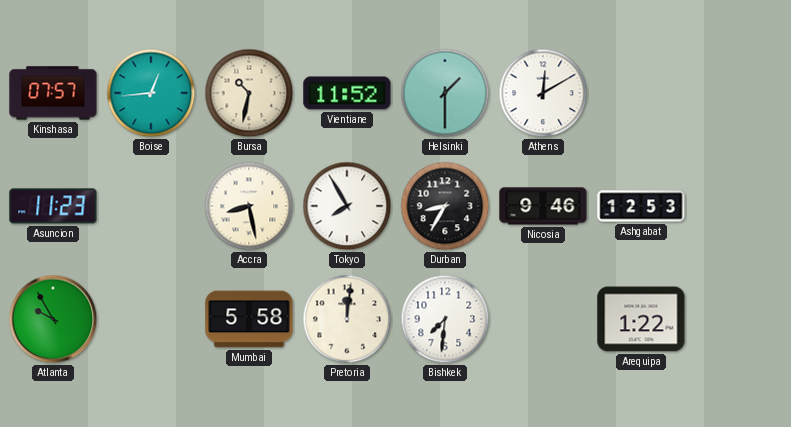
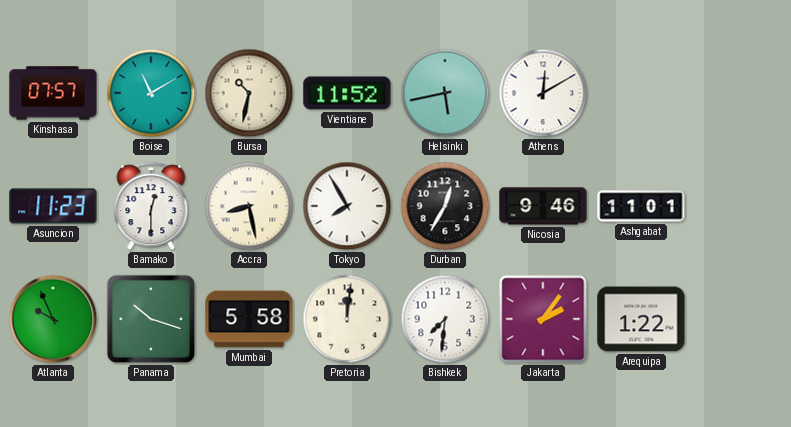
Boise: 12:44 -> 11:10
Helsinki: 1:30 -> 5:43
Bamako: none -> 12:30
Durban: 8:35 -> 12:35
Ashgabat: 12:53 -> 11:01
Atlanta: 9:55 -> 9:56
Panama: none -> 10:18
Jakarta: none -> 2:06
